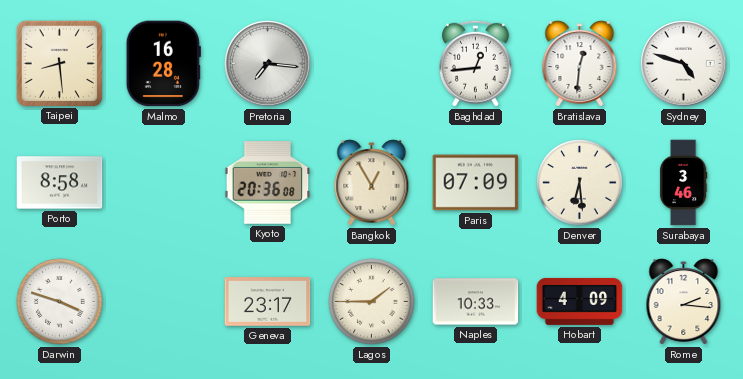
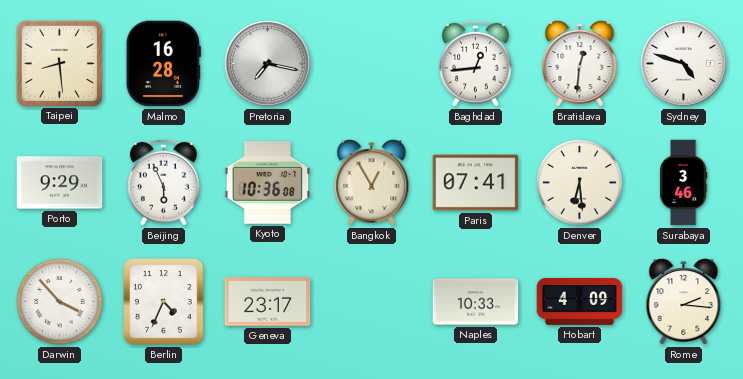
Pretoria: 7:16 -> 7:17
Porto: 8:58 -> 9:29
Beijing: none -> 5:56
Kyoto: 20:36 -> 10:36
Paris: 07:09 -> 07:41
Darwin: 3:48 -> 3:53
Berlin: none -> 4:34
Lagos: 1:45 -> none
